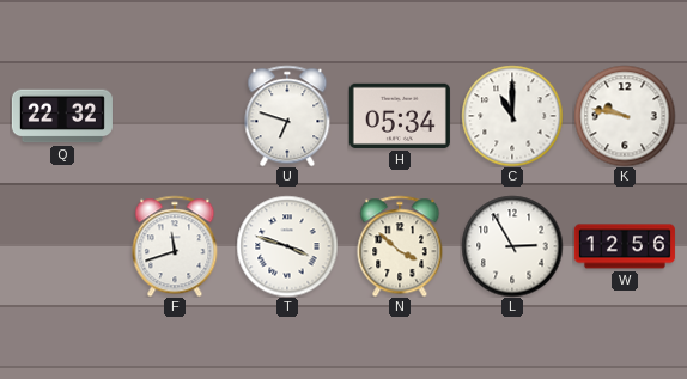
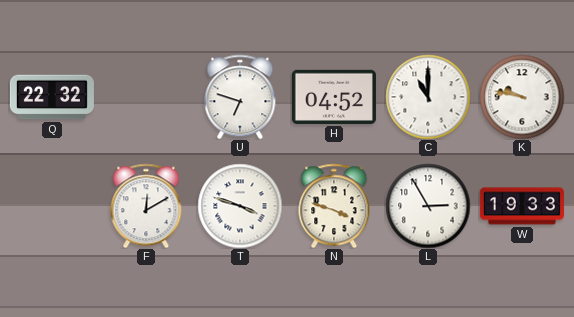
H: 05:34 -> 04:52
F: 11:42 -> 12:10
N: 3:52 -> 3:48
W: 12:56 -> 19:33
